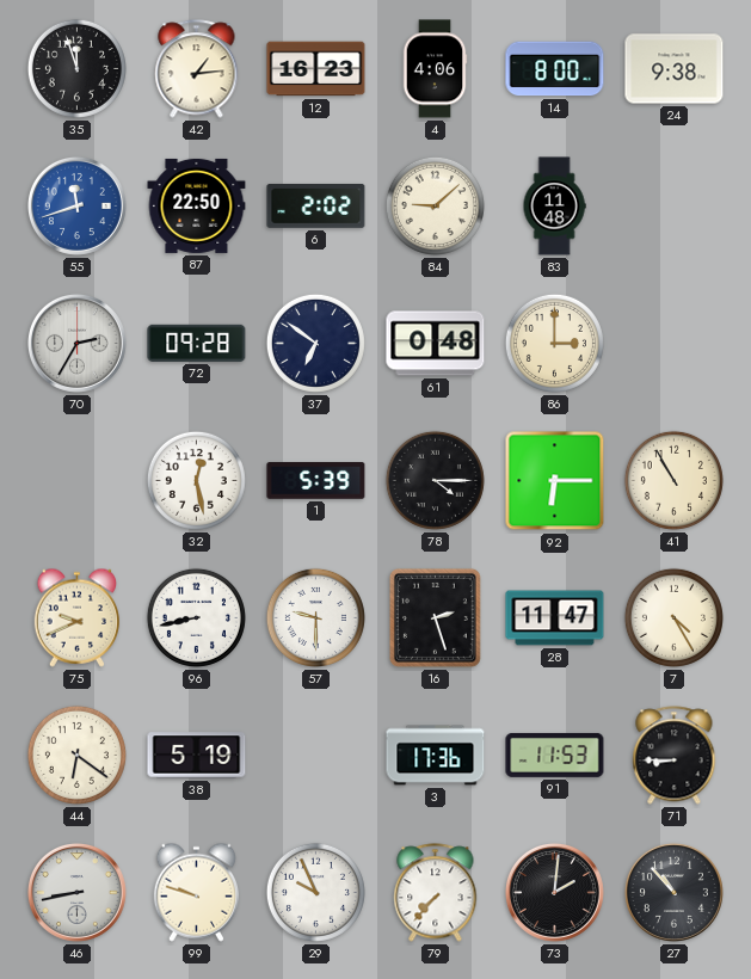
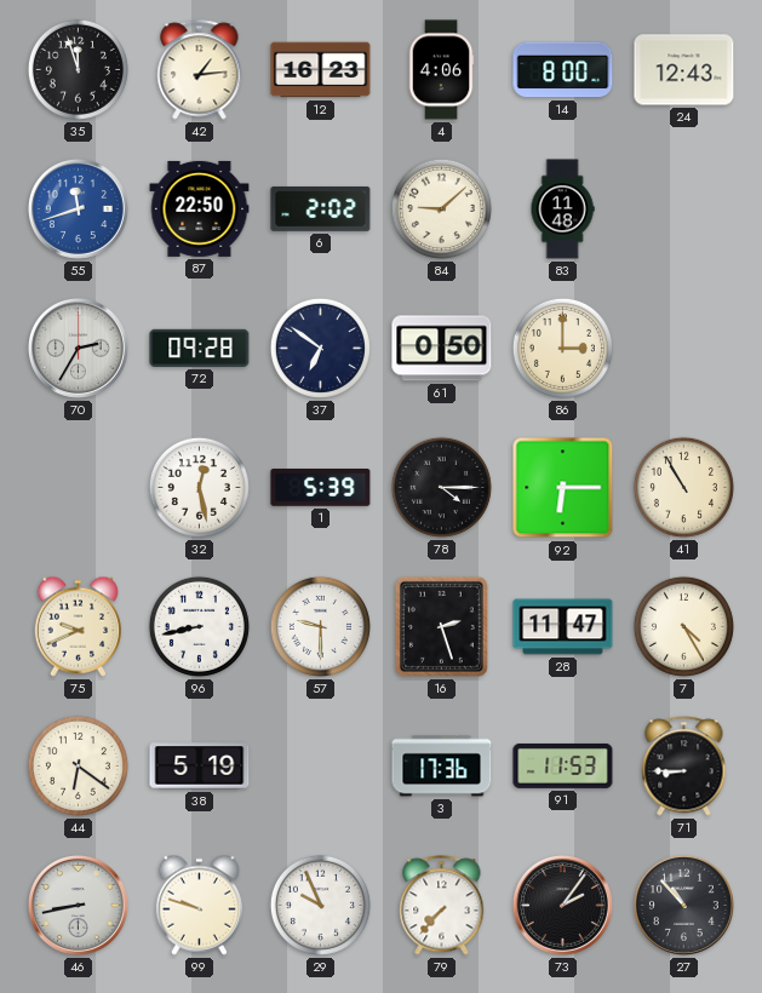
24: 9:38 -> 12:43
61: 0:48 -> 0:50
73: 2:01 -> 2:06
